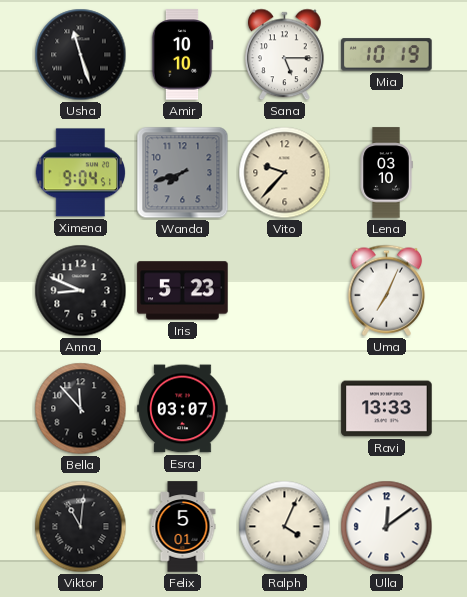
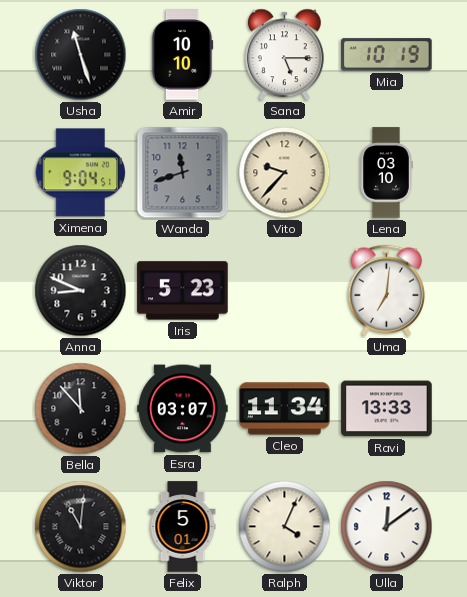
Wanda: 7:42 -> 11:42
Uma: 7:04 -> 7:01
Cleo: none -> 11:34
